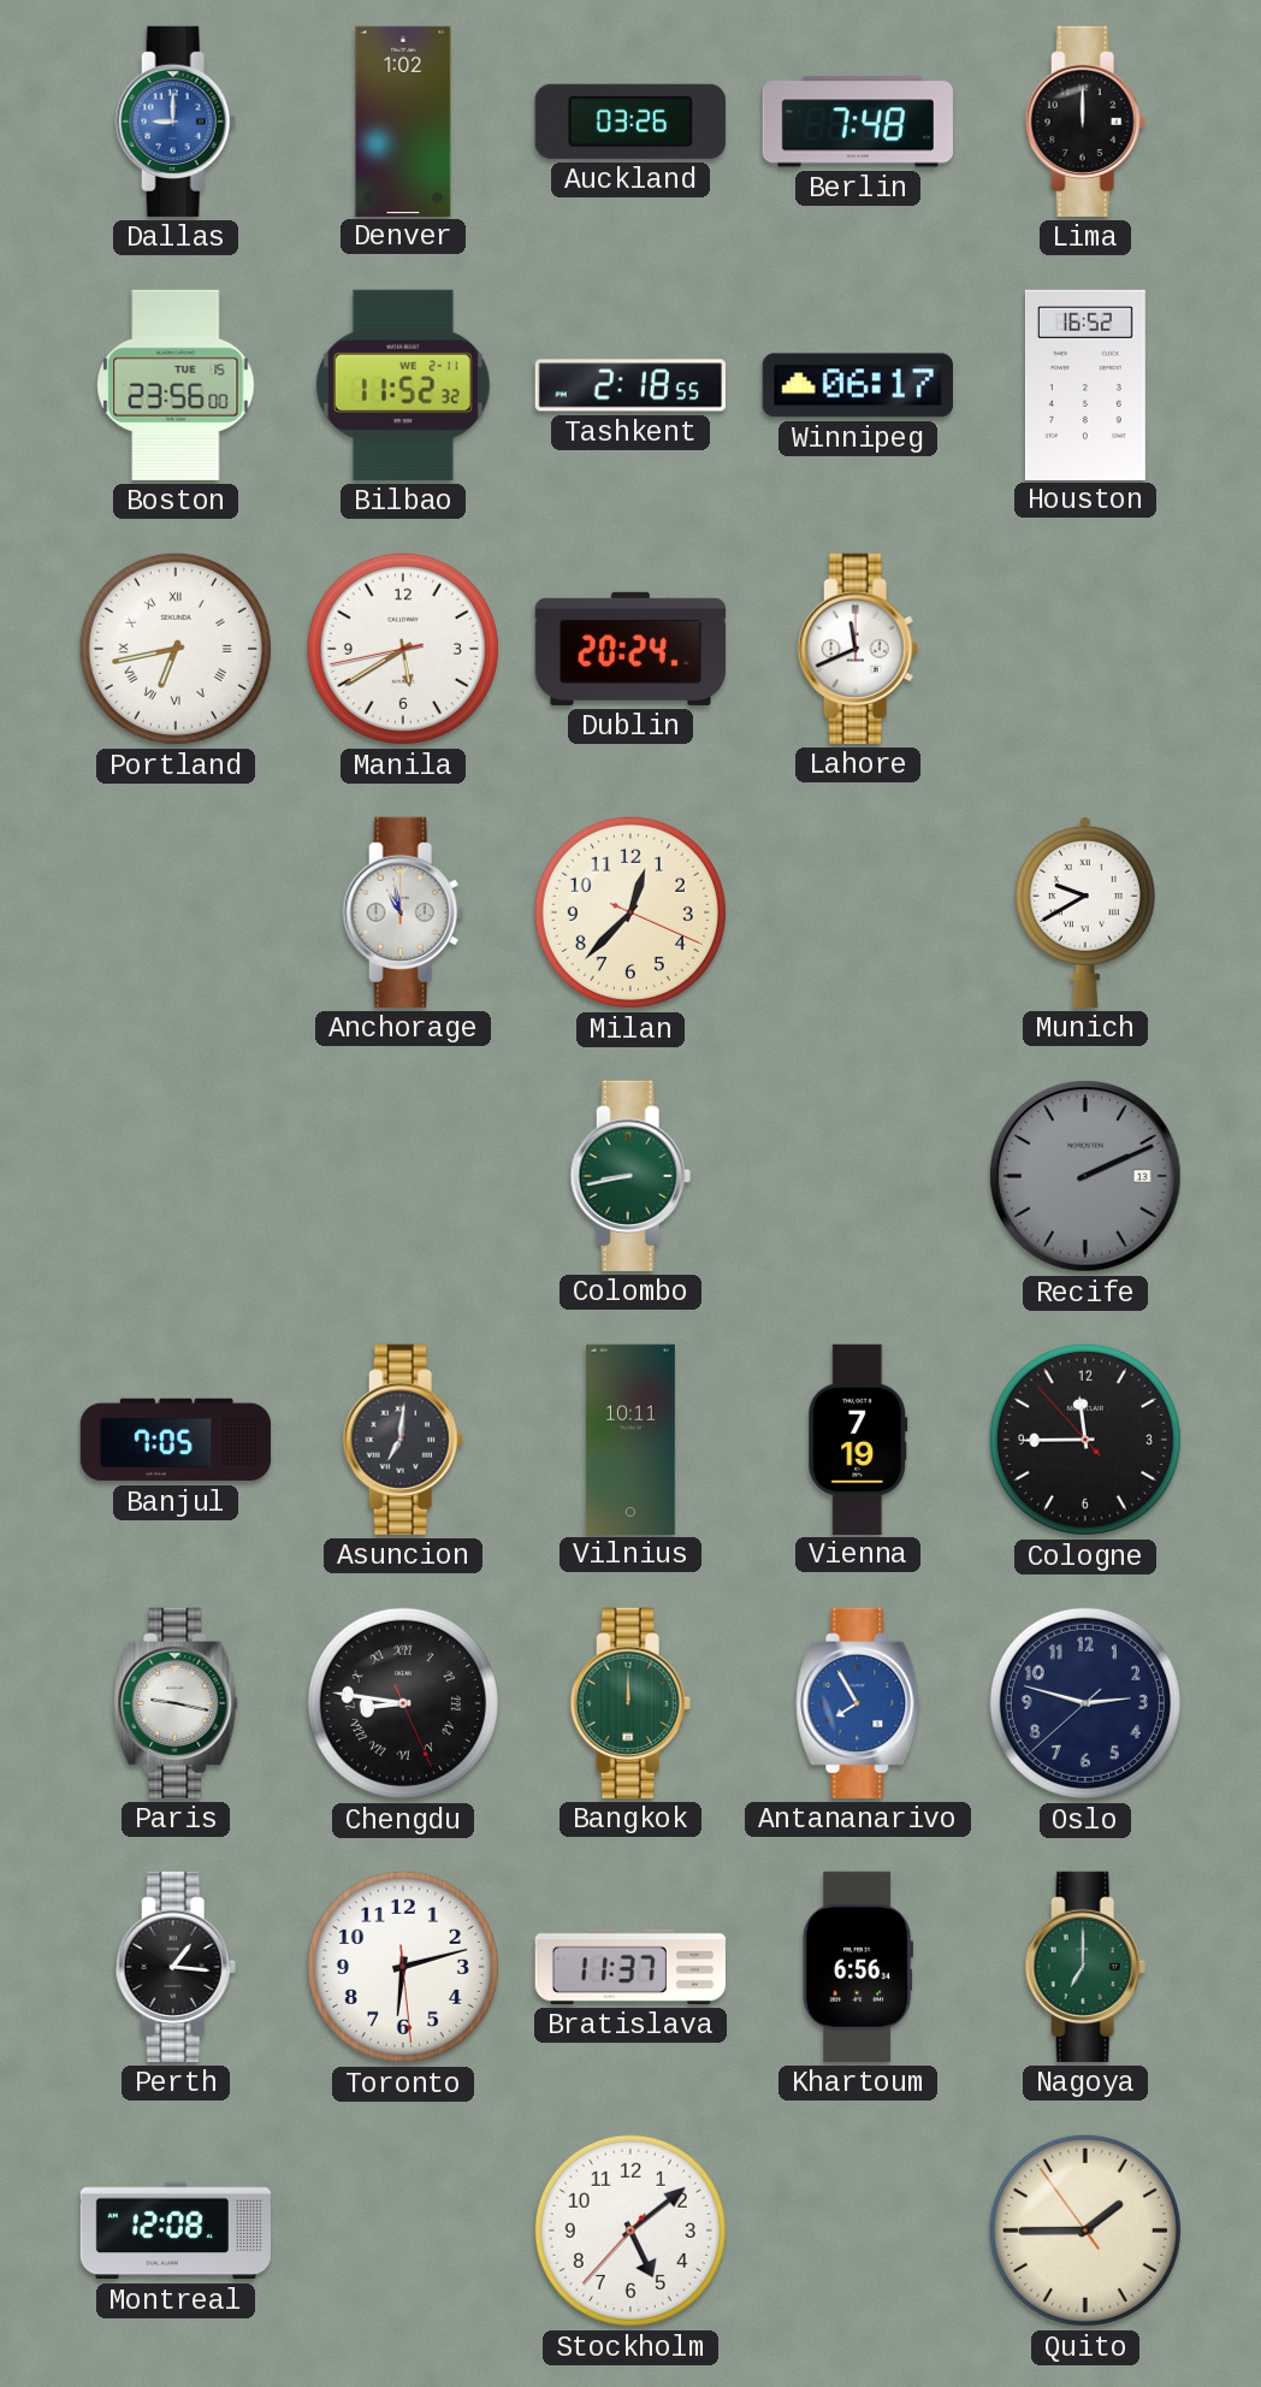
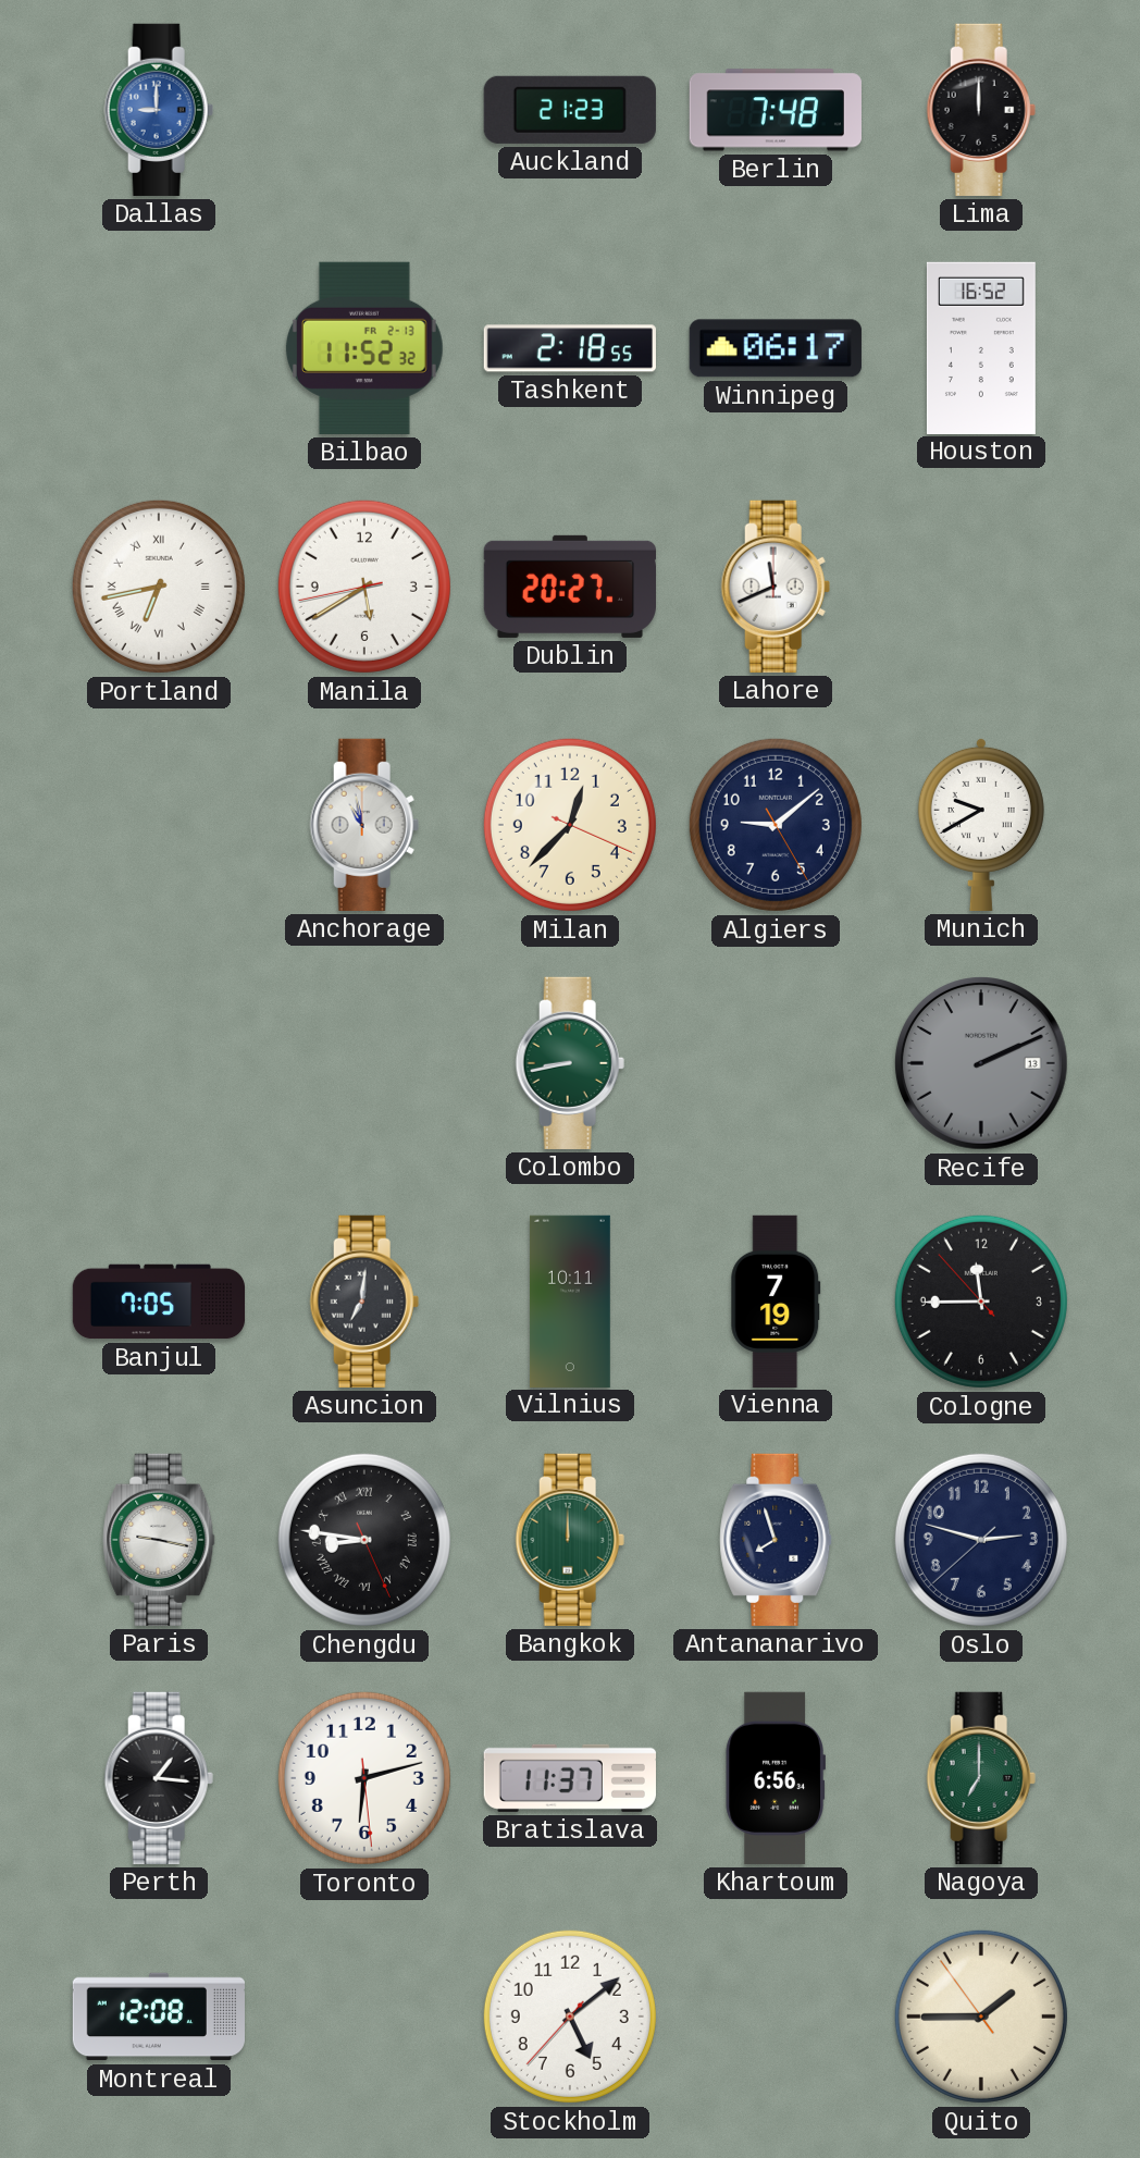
Denver: 1:02 -> none
Auckland: 03:26 -> 21:23
Boston: 23:56 -> none
Bilbao date: WE 2-11 -> FR 2-13
Dublin: 20:24 -> 20:27
Algiers: none -> 9:08
Antananarivo: 7:55 -> 7:57
Antananarivo dial: blue -> navy
